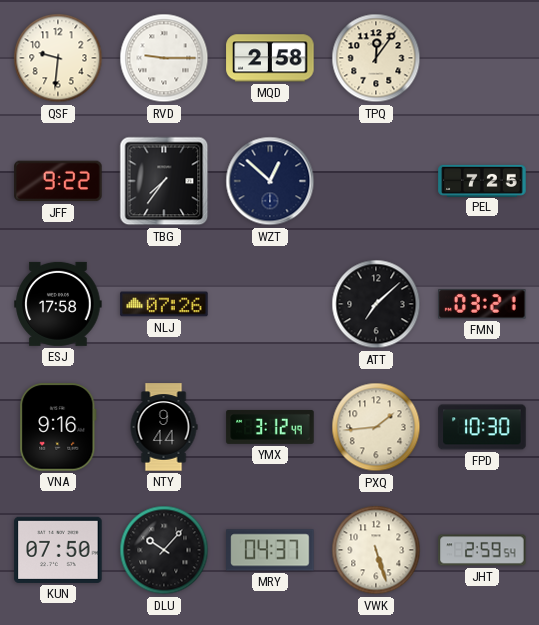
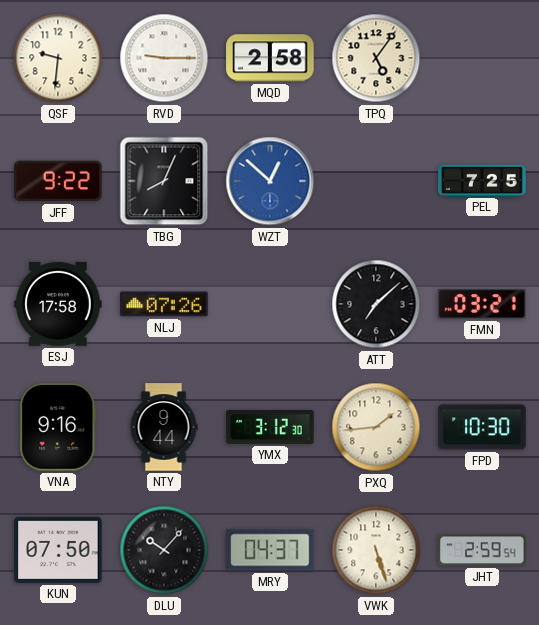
TPQ: 12:06 -> 5:06
TBG: 7:36 -> 8:04
WZT dial: navy -> blue
YMX: 3:12:49 -> 3:12:30
